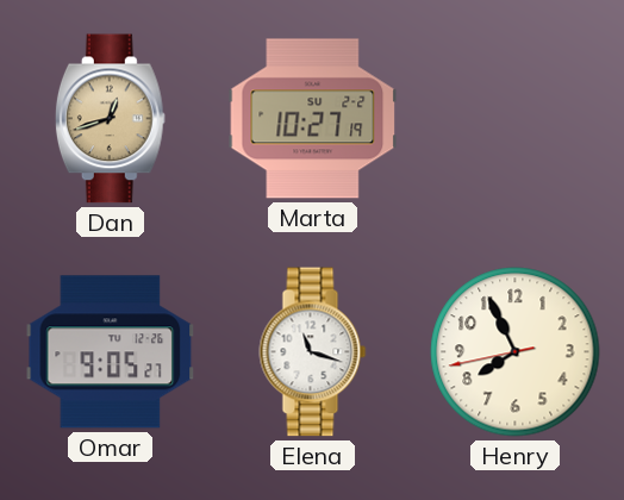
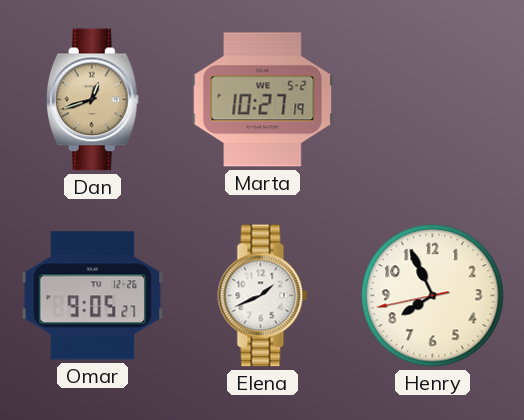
Marta date: SU 2-2 -> WE 5-2
Elena: 11:18 -> 1:41
